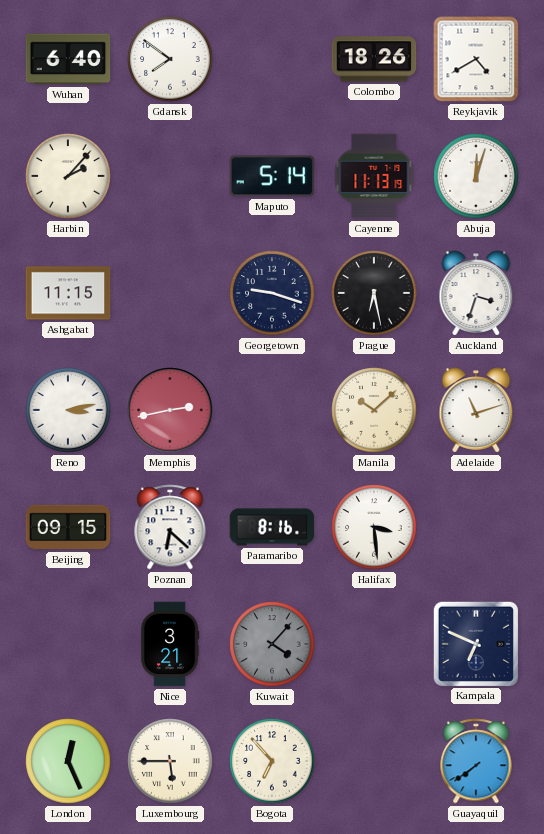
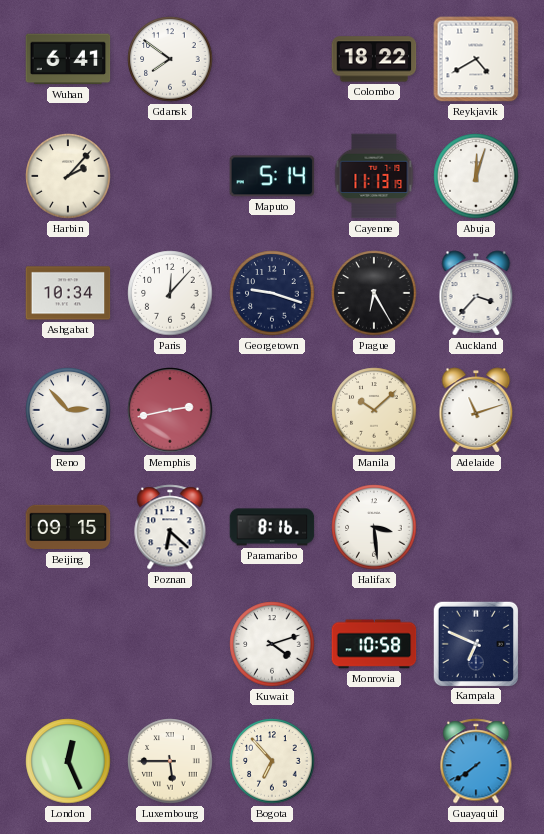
Wuhan: 6:40 -> 6:41
Colombo: 18:26 -> 18:22
Ashgabat: 11:15 -> 10:34
Paris: none -> 12:07
Prague: 6:28 -> 6:25
Auckland: 3:33 -> 3:37
Reno: 3:13 -> 2:53
Nice: 3:21 -> none
Kuwait: 4:07 -> 4:12
Kuwait dial: grey -> white
Monrovia: none -> 10:58
